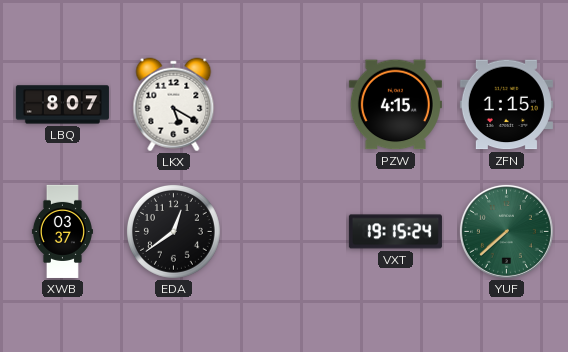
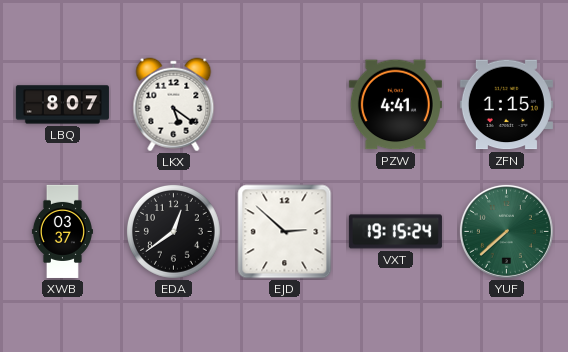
LKX: 5:20 -> 5:21
PZW: 4:15 -> 4:41
EJD: none -> 2:52
